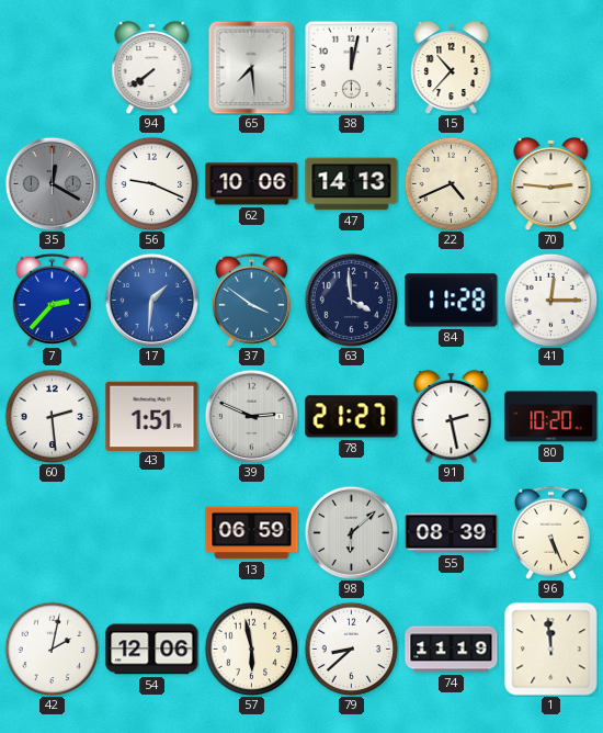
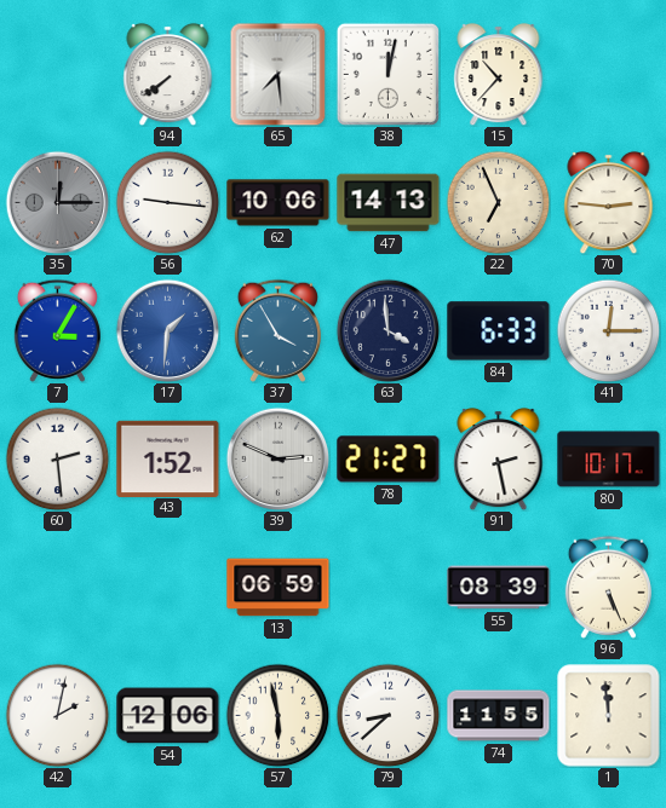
35: 12:20 -> 12:15
56: 9:19 -> 9:16
22: 4:41 -> 6:56
7: 2:37 -> 3:05
37: 3:51 -> 3:55
84: 11:28 -> 6:33
43: 1:51 -> 1:52
80: 10:20 -> 10:17
98: 6:08 -> none
74: 11:19 -> 11:55
